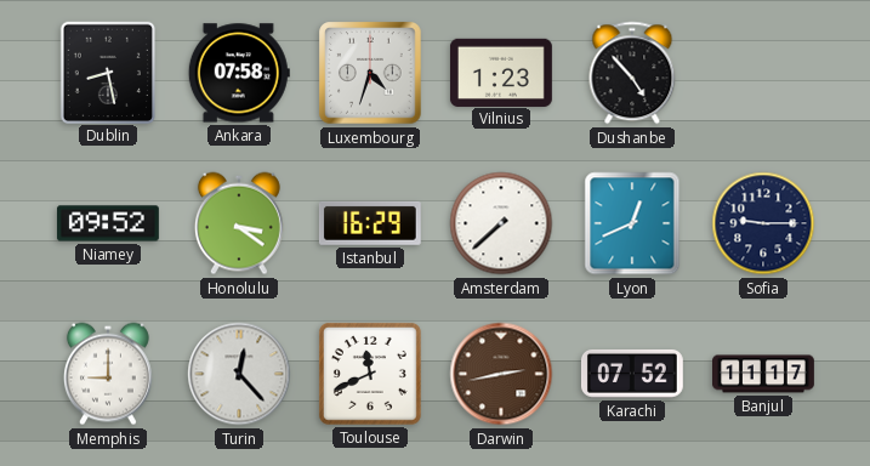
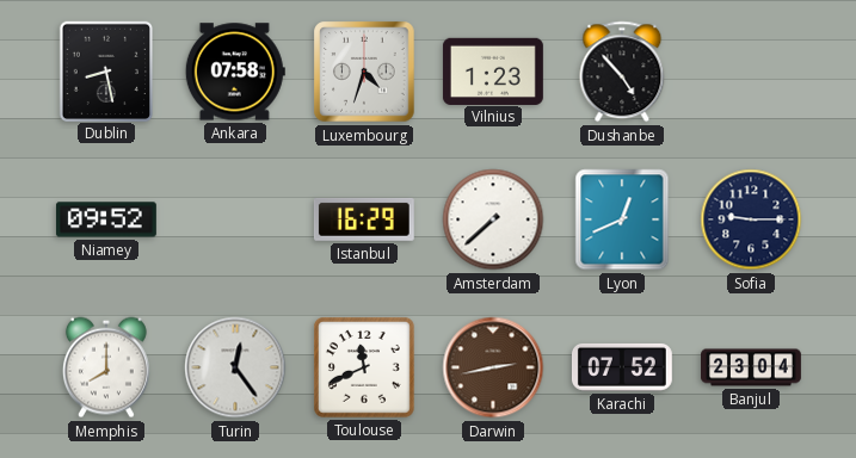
Honolulu: 3:21 -> none
Memphis: 9:00 -> 8:00
Turin: 12:23 -> 12:24
Banjul: 11:17 -> 23:04
